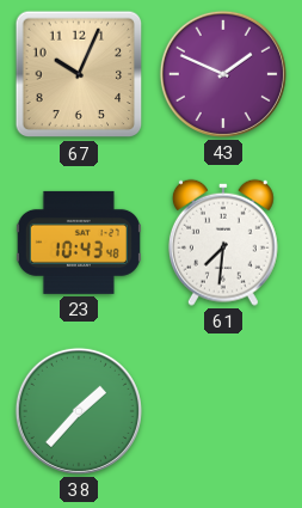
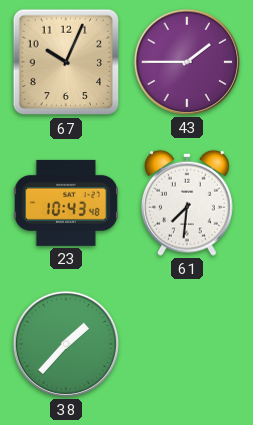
43: 1:49 -> 1:45
